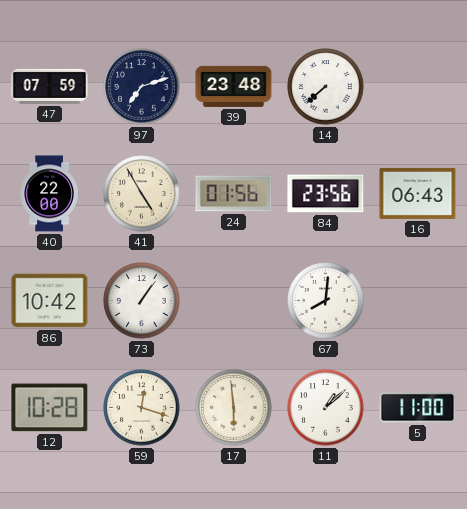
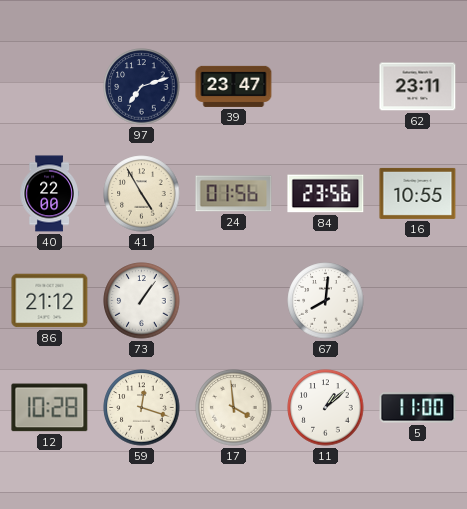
47: 07:59 -> none
39: 23:48 -> 23:47
14: 7:38 -> none
62: none -> 23:11
16: 06:43 -> 10:55
86: 10:42 -> 21:12
17: 5:59 -> 3:59
